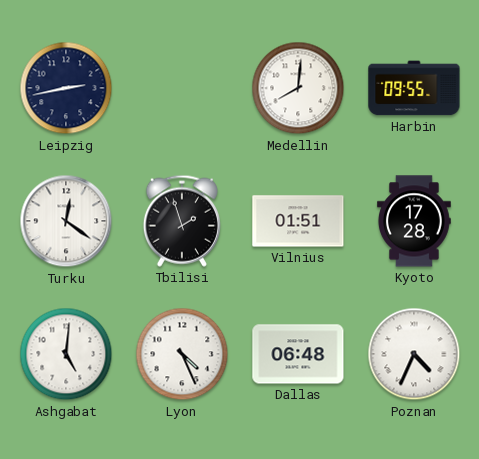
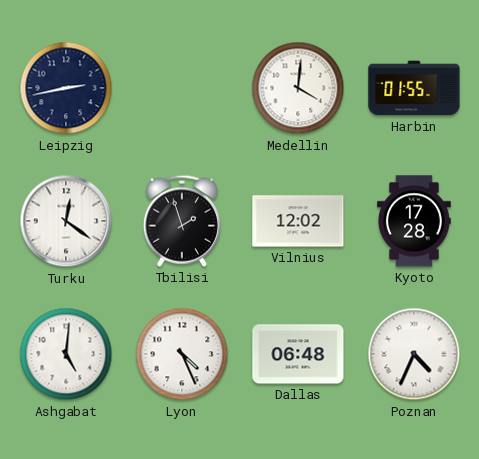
Medellin: 8:01 -> 4:01
Harbin: 09:55 -> 01:55
Vilnius: 01:51 -> 12:02
